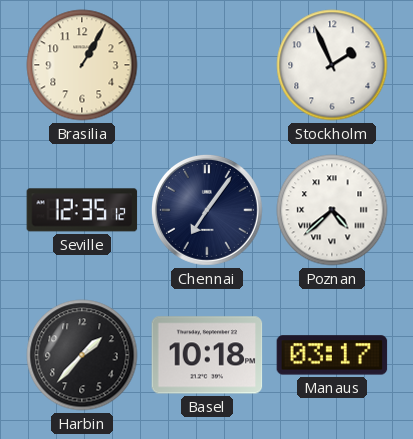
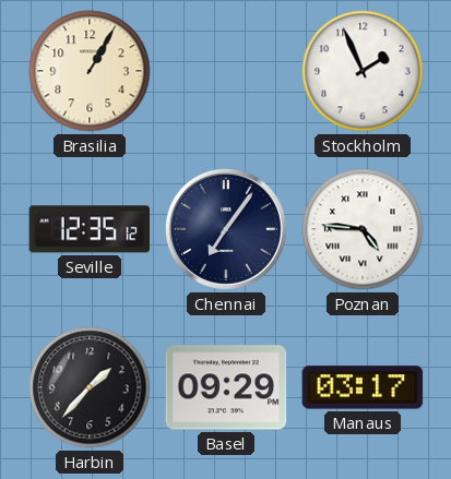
Poznan: 4:38 -> 4:46
Basel: 10:18 -> 09:29
